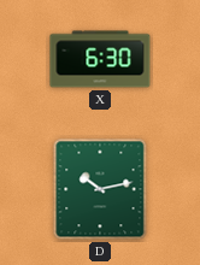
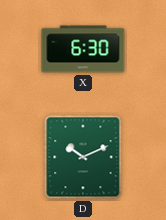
D: 10:13 -> 10:11
